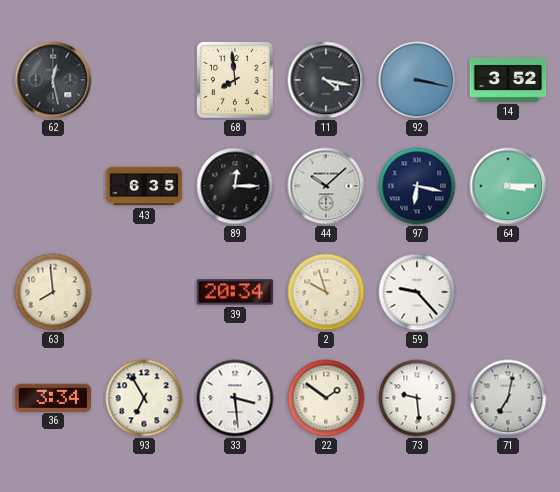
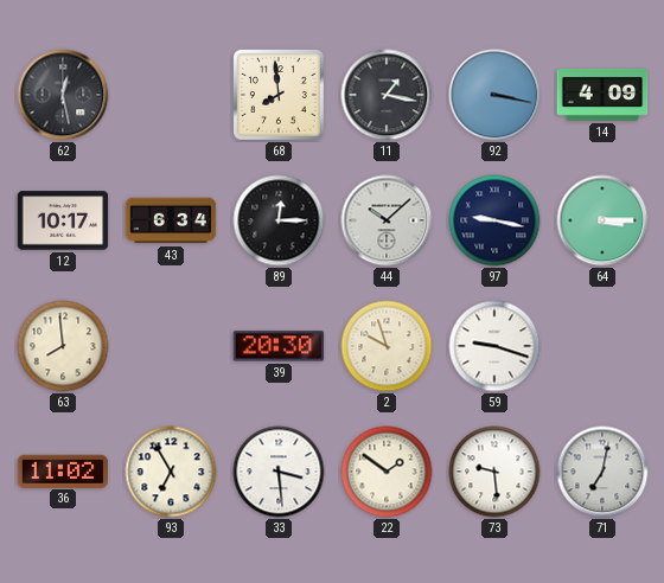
11: 4:17 -> 1:17
14: 3:52 -> 4:09
12: none -> 10:17
43: 6:35 -> 6:34
97: 6:17 -> 9:17
39: 20:34 -> 20:30
59: 9:23 -> 9:18
36: 3:34 -> 11:02
